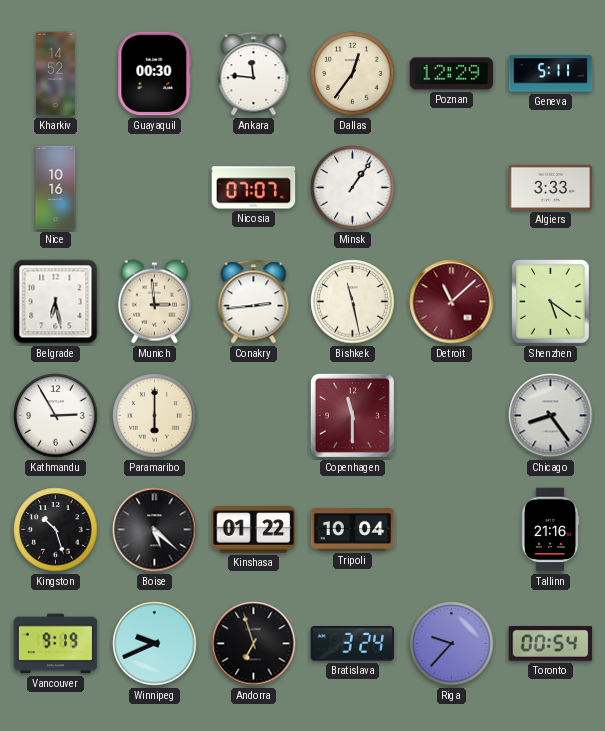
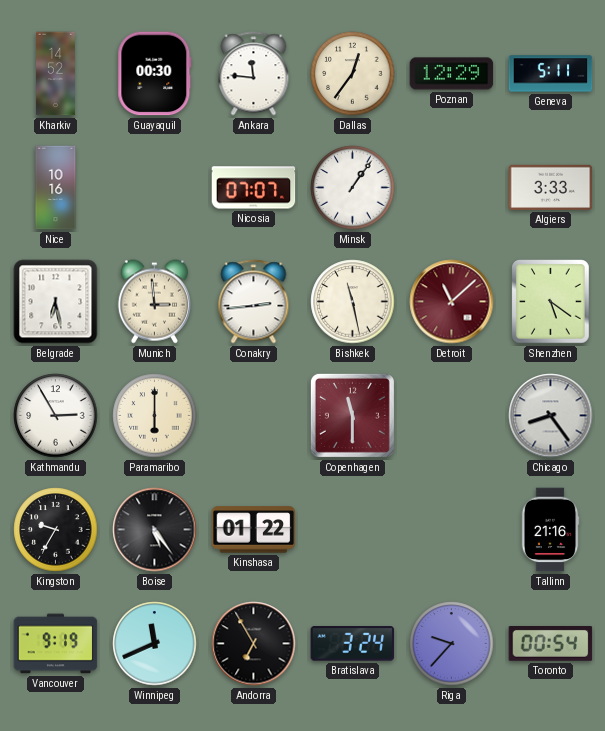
Kingston: 10:27 -> 9:35
Boise: 5:22 -> 5:24
Tripoli: 10:04 -> none
Winnipeg: 9:41 -> 11:41
Andorra: 6:57 -> 6:55
